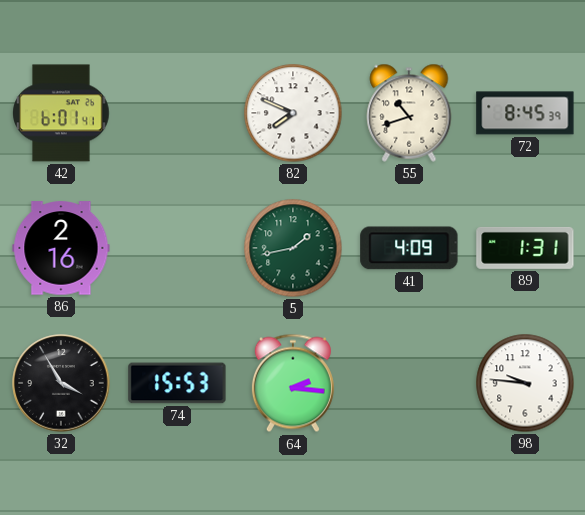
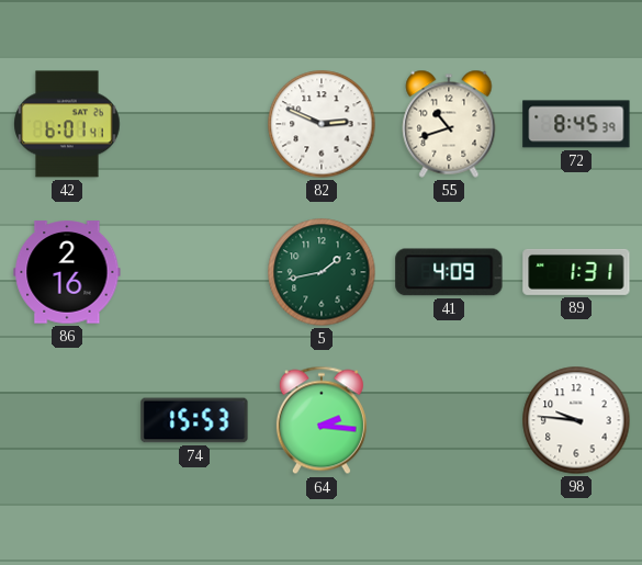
82: 7:49 -> 2:49
32: 3:55 -> none
